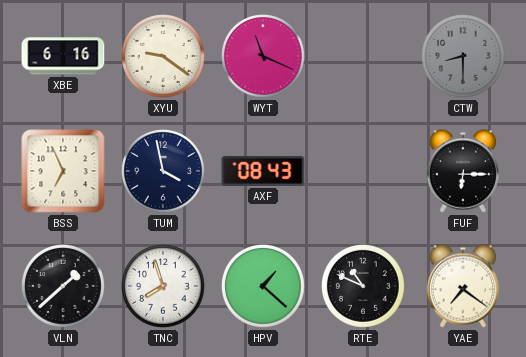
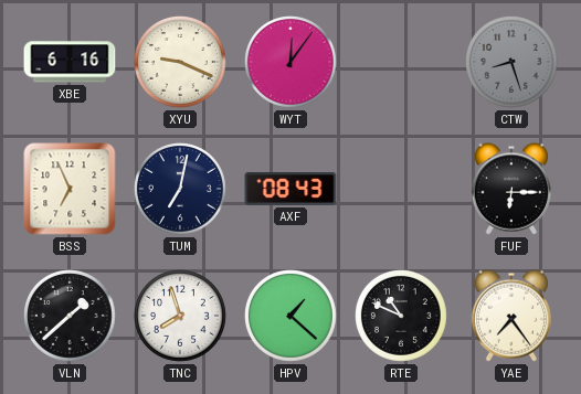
XYU: 9:21 -> 9:19
WYT: 11:19 -> 12:06
CTW: 8:30 -> 8:27
TUM: 3:58 -> 7:02
YAE: 7:21 -> 7:24
